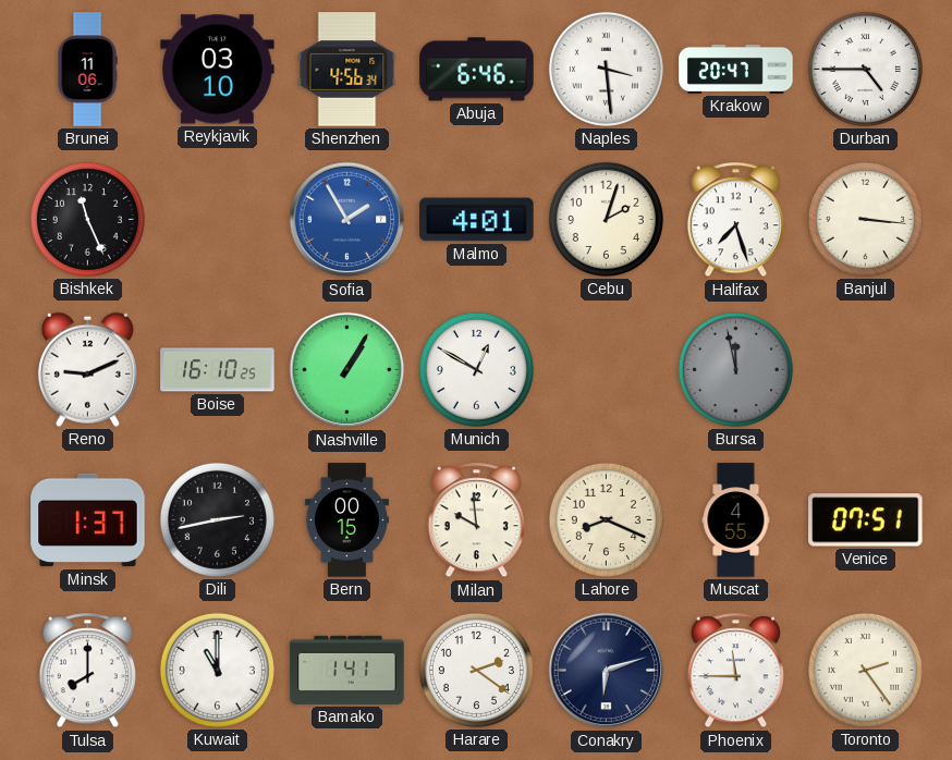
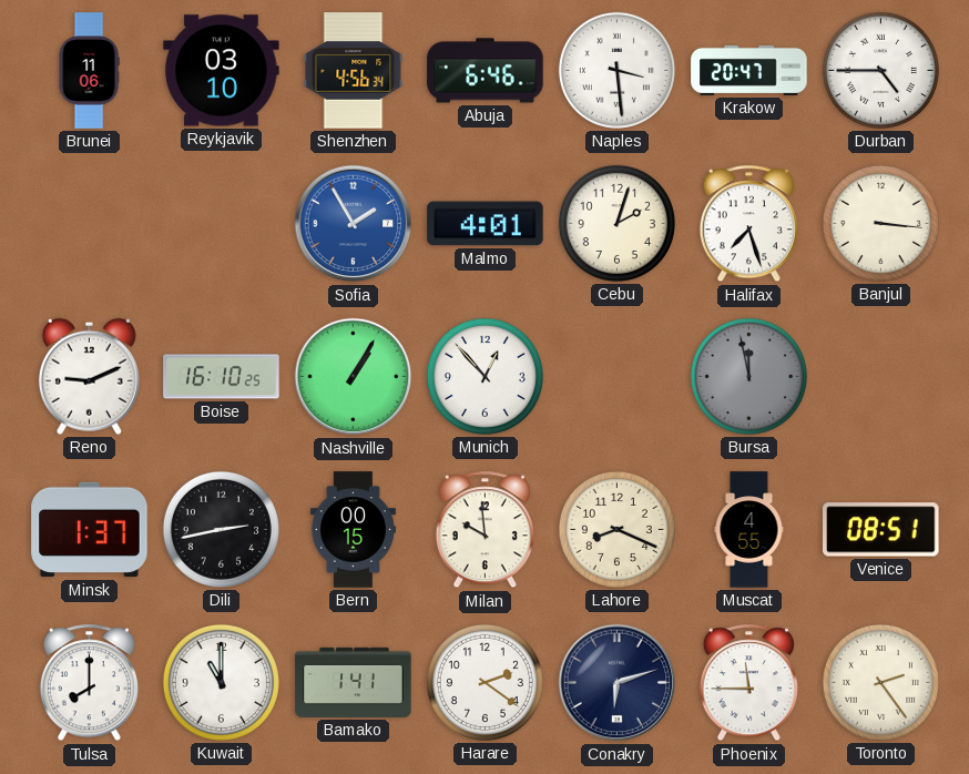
Bishkek: 11:26 -> none
Munich: 12:50 -> 12:53
Venice: 07:51 -> 08:51
